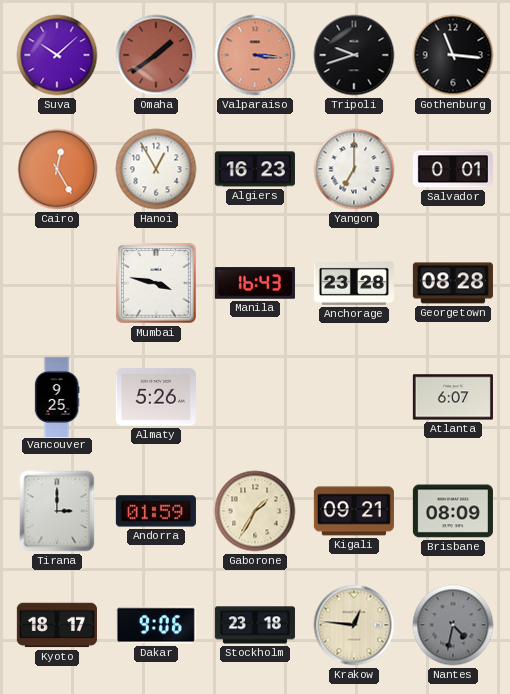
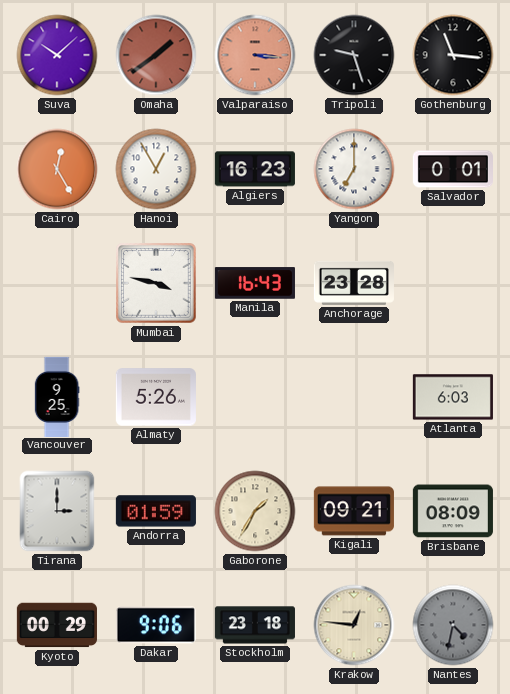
Tripoli: 9:42 -> 9:27
Georgetown: 08:28 -> none
Atlanta: 6:07 -> 6:03
Kyoto: 18:17 -> 00:29
